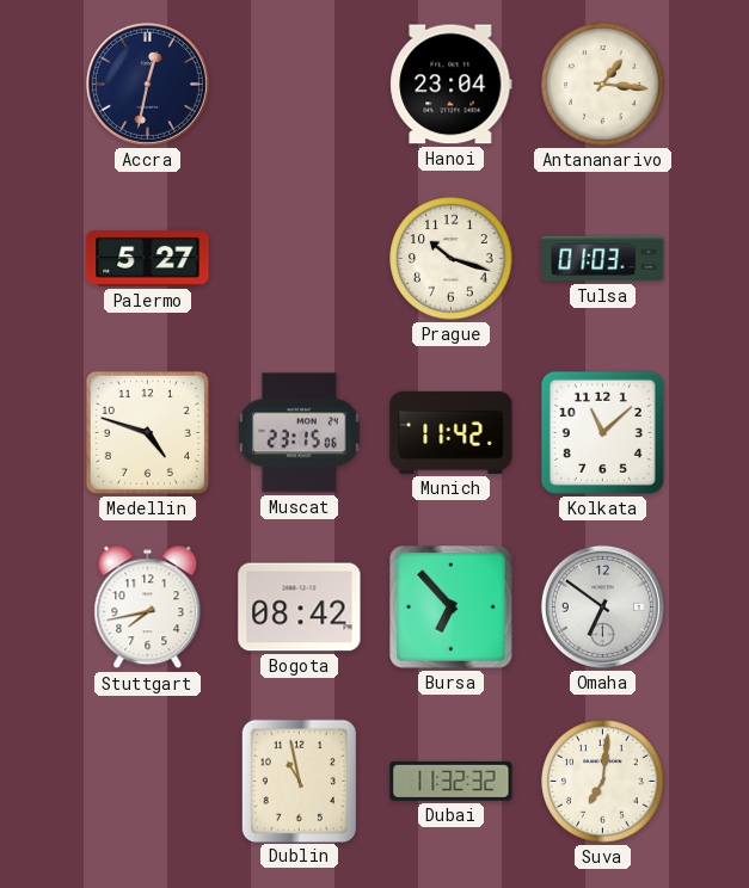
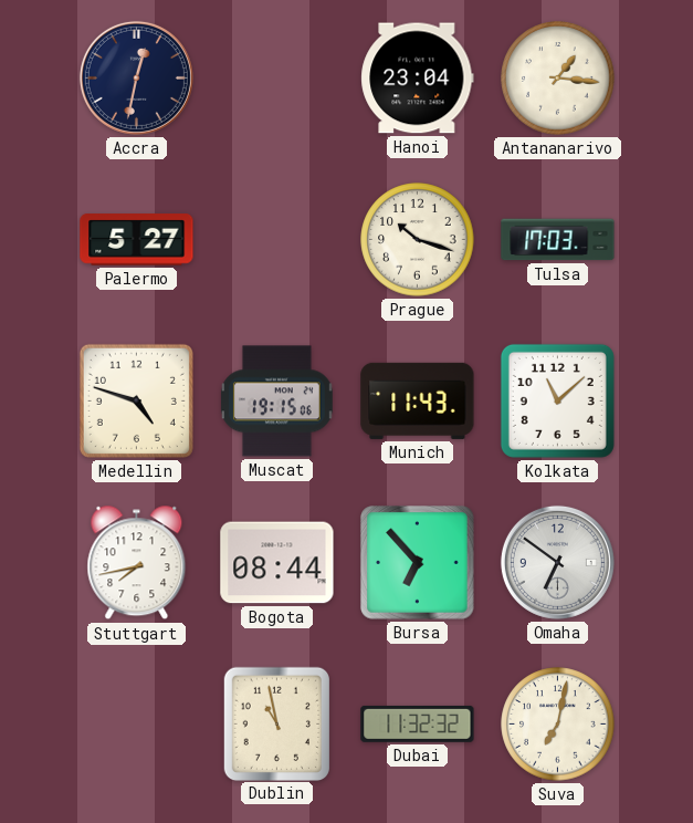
Tulsa: 01:03 -> 17:03
Muscat: 23:15 -> 19:15
Munich: 11:42 -> 11:43
Bogota: 08:42 -> 08:44
Suva: 7:01 -> 7:02
